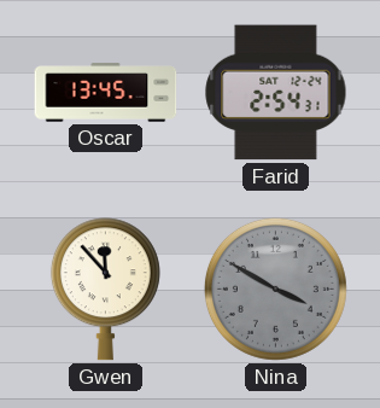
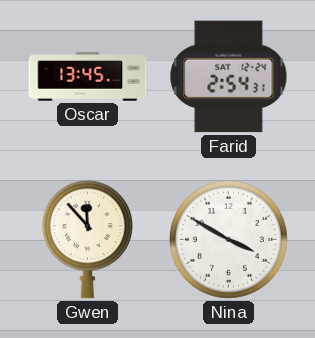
Nina dial: grey -> white
